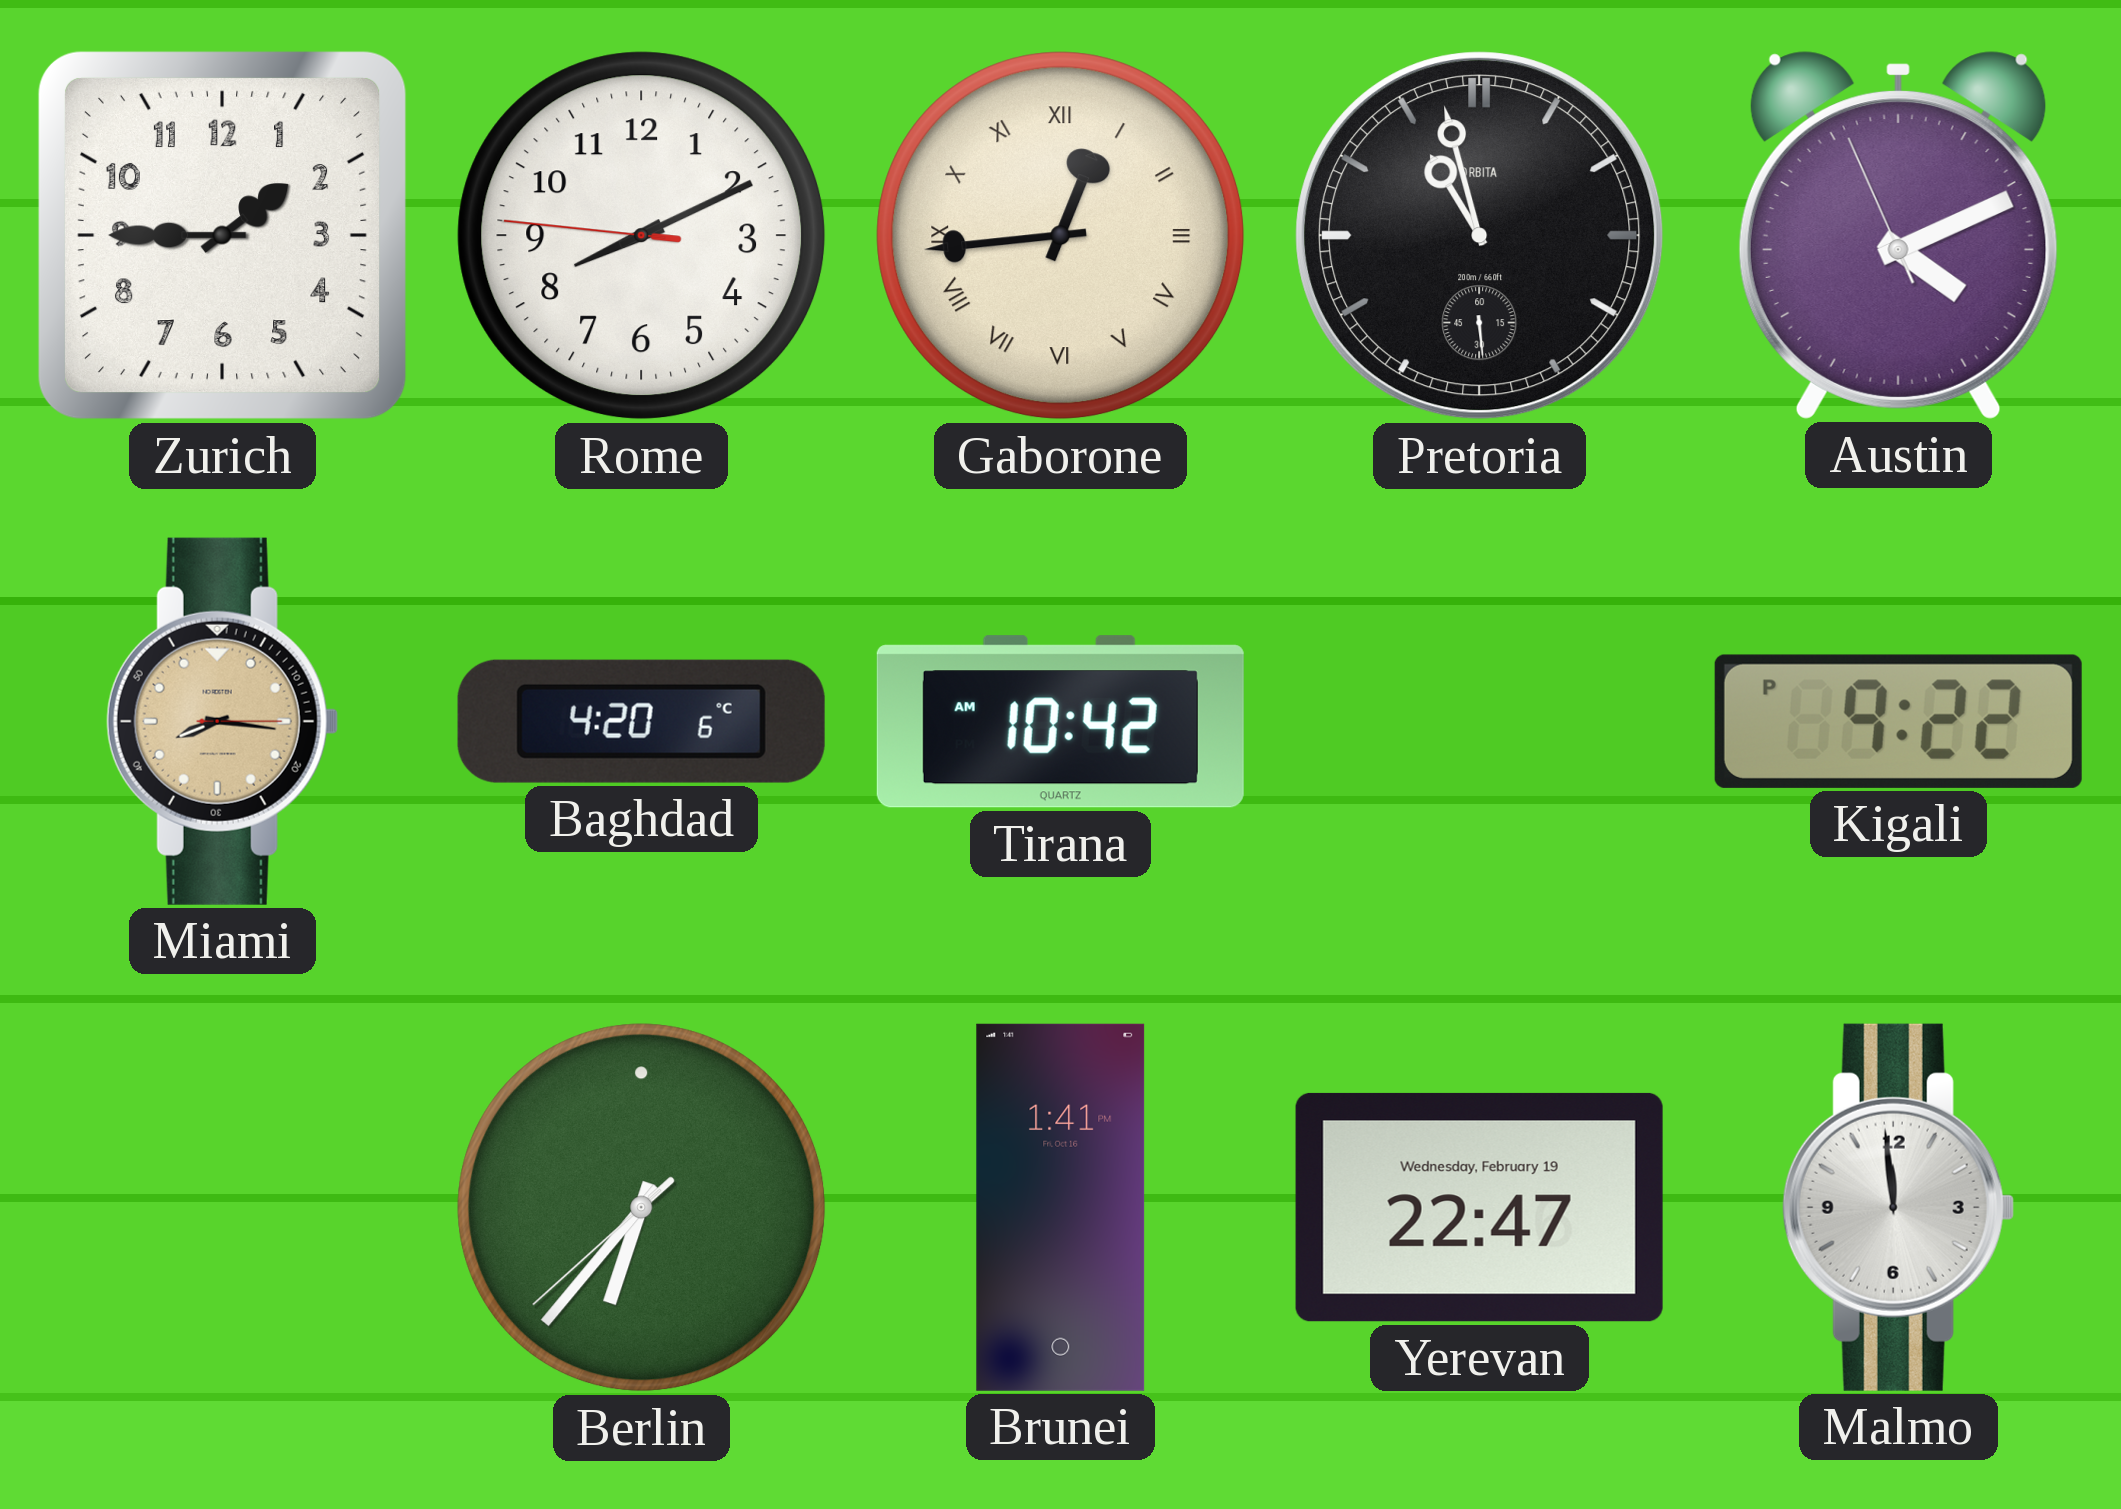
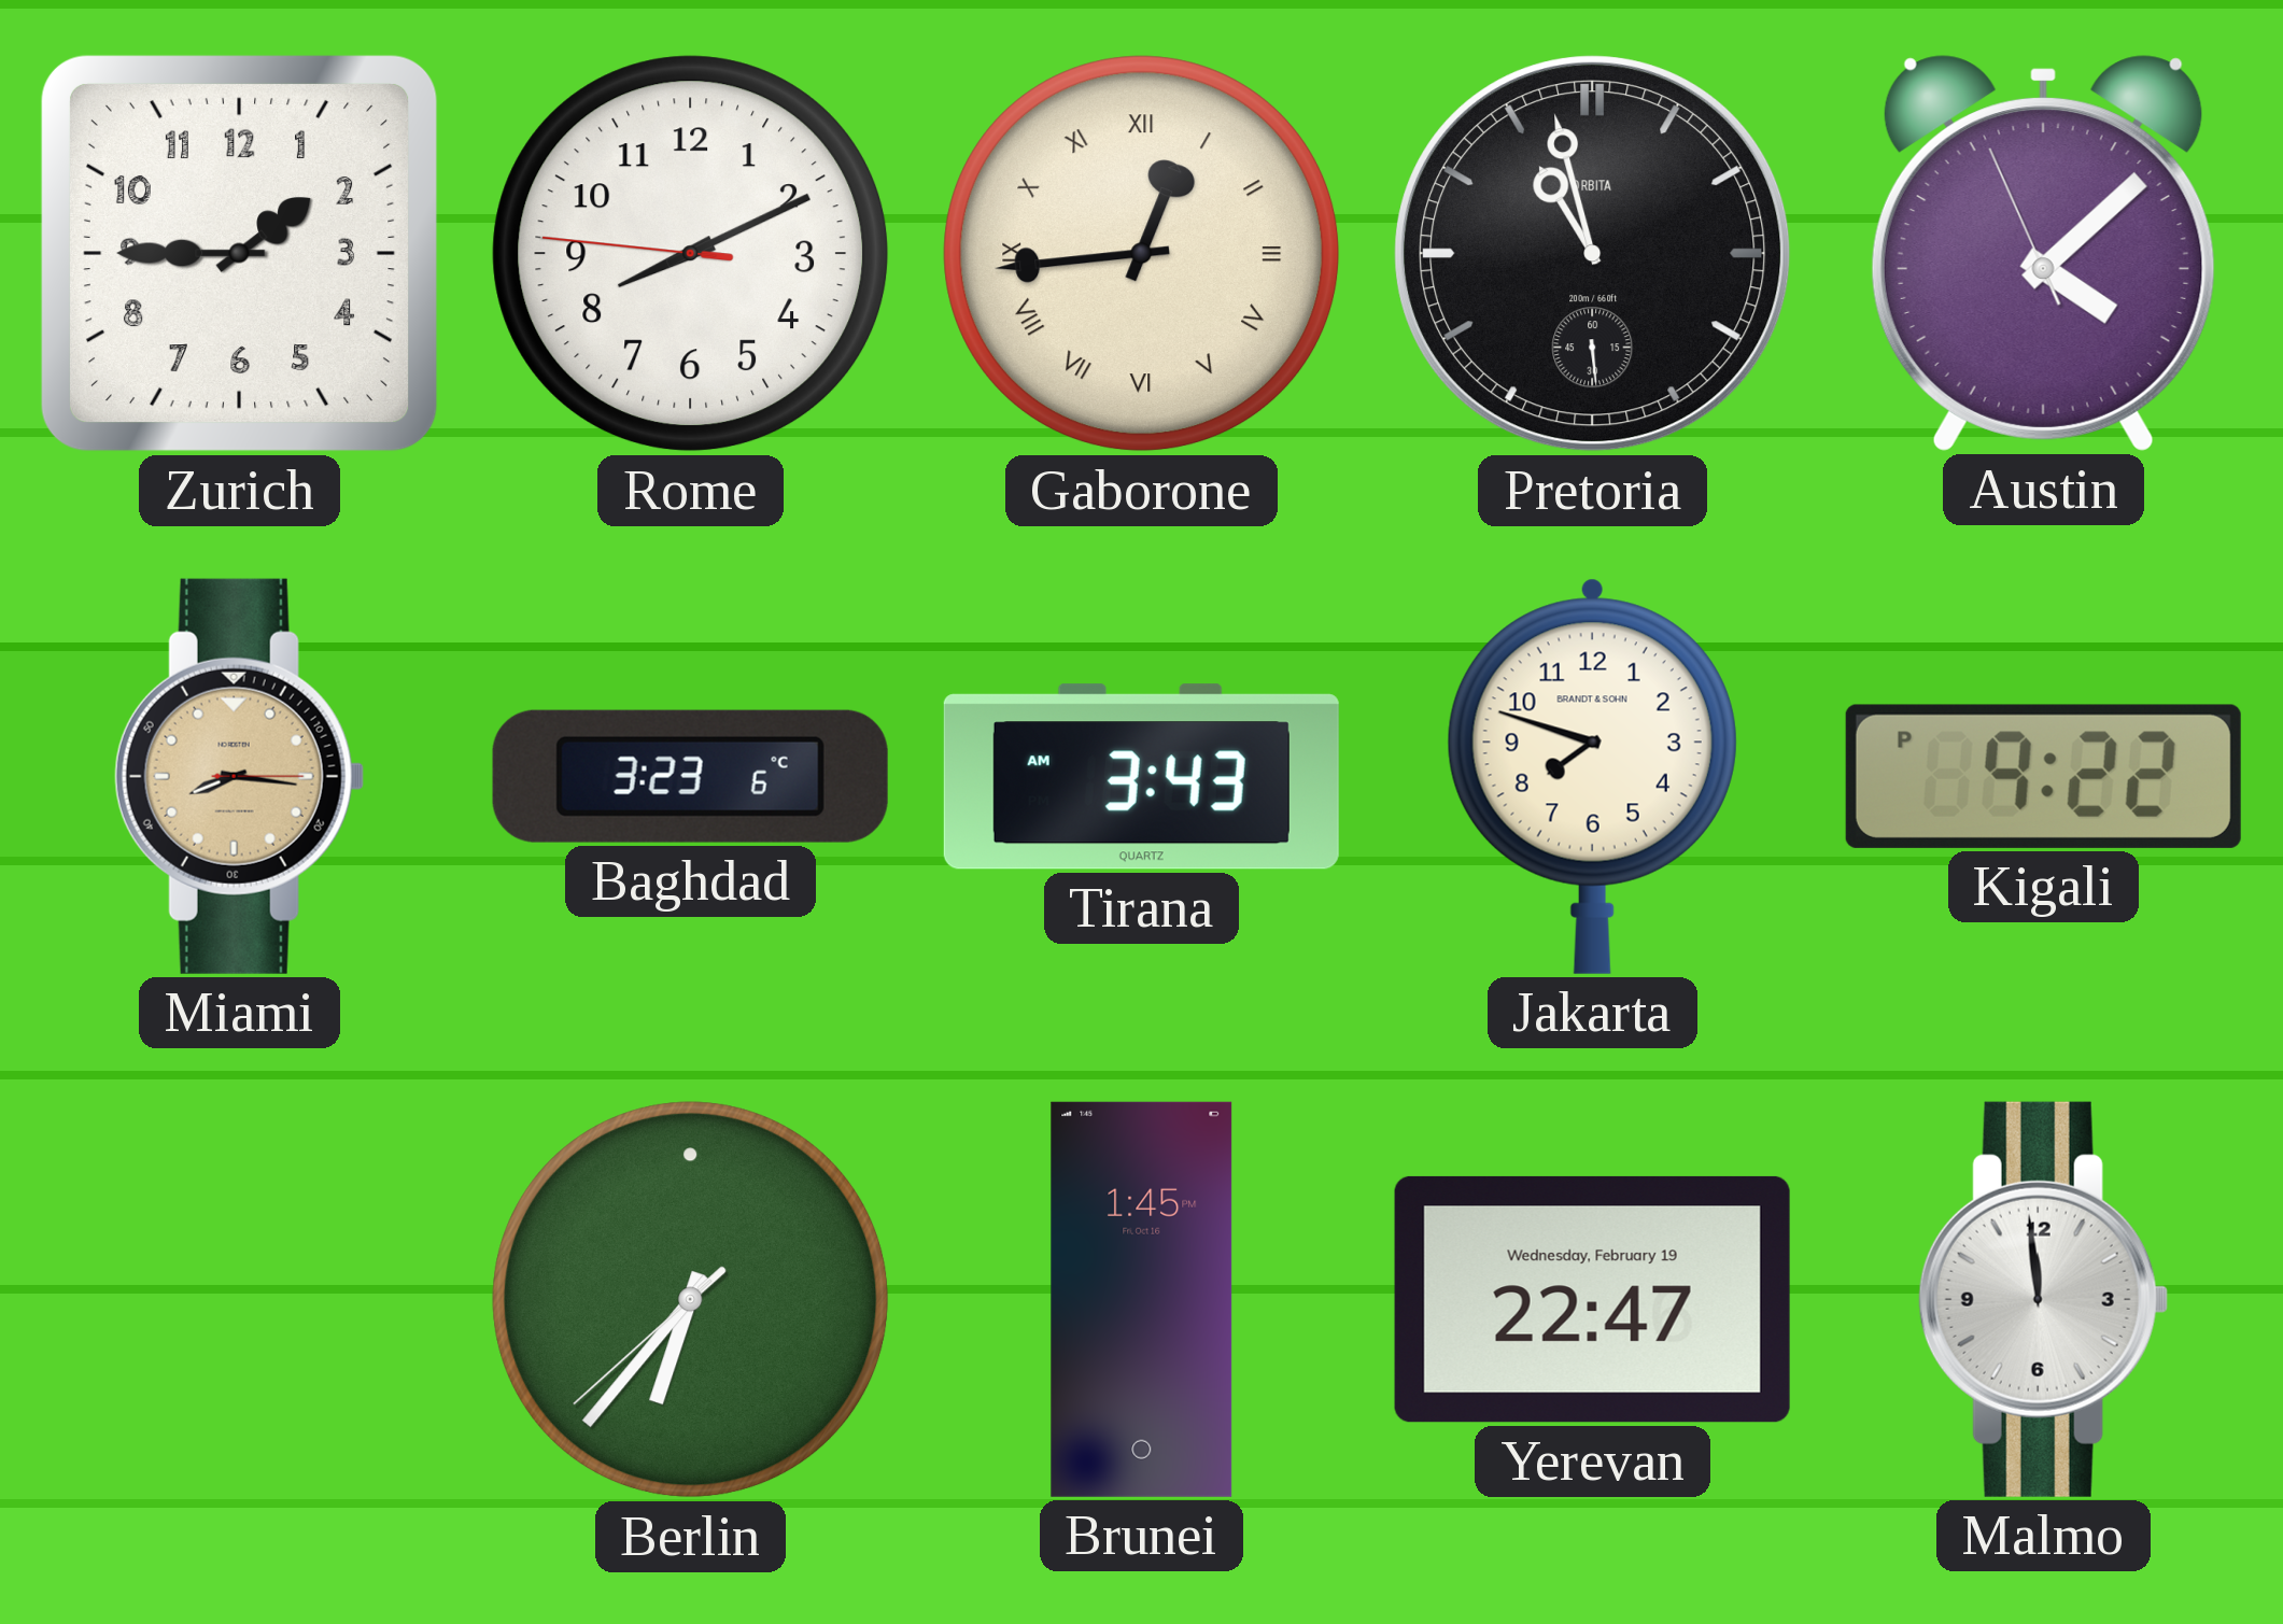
Austin: 4:10 -> 4:07
Baghdad: 4:20 -> 3:23
Tirana: 10:42 -> 3:43
Jakarta: none -> 7:48
Brunei: 1:41 -> 1:45
